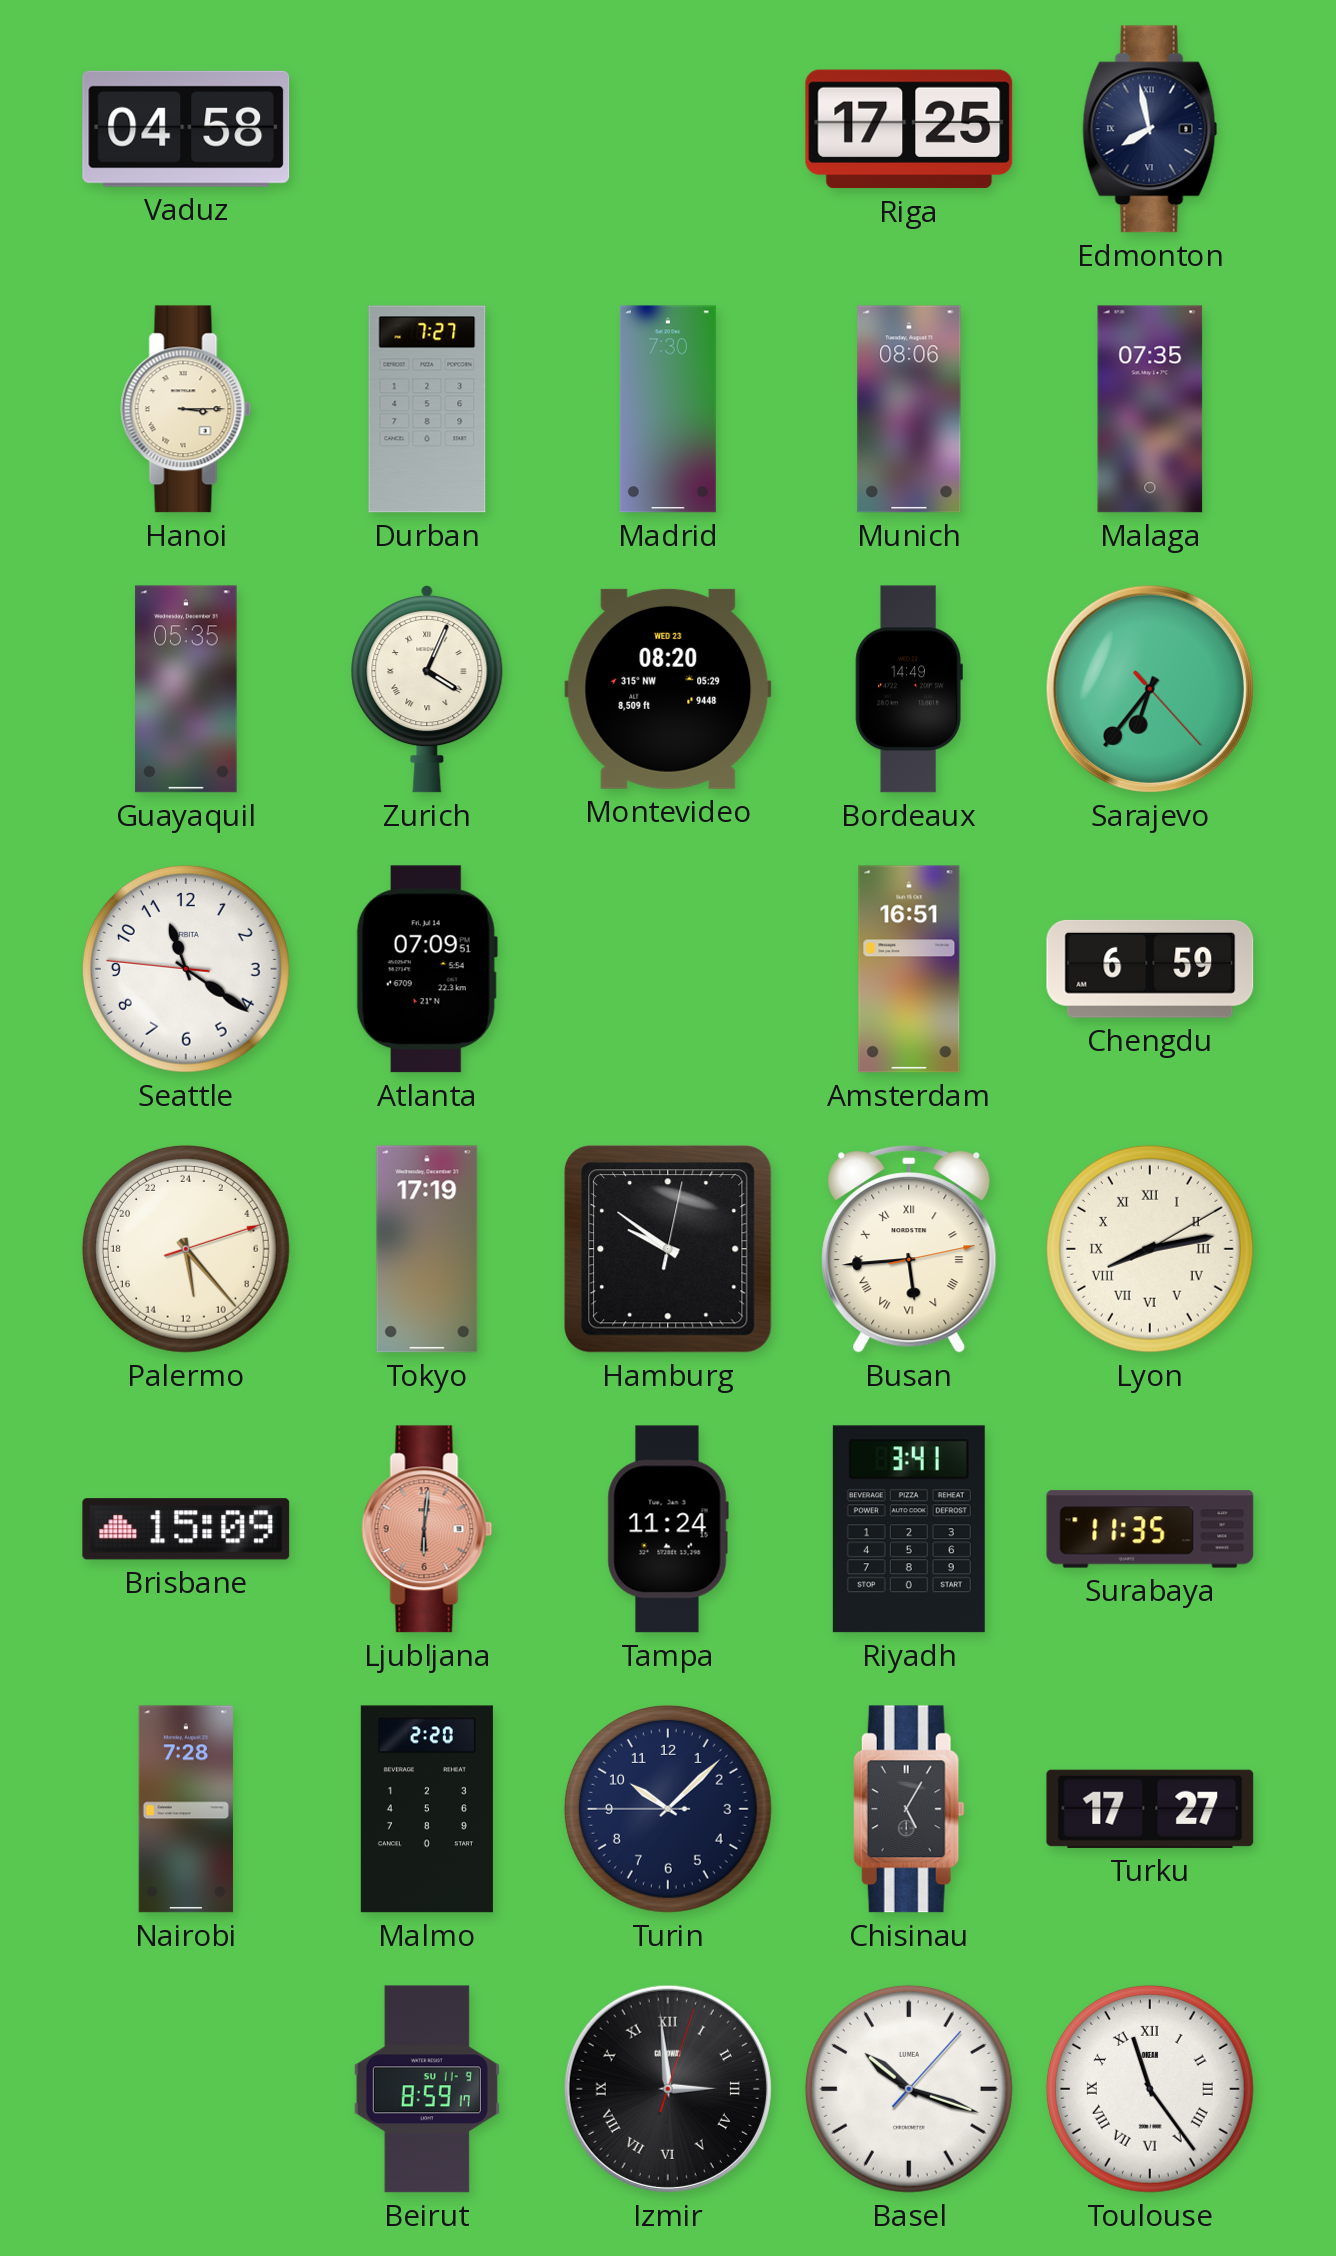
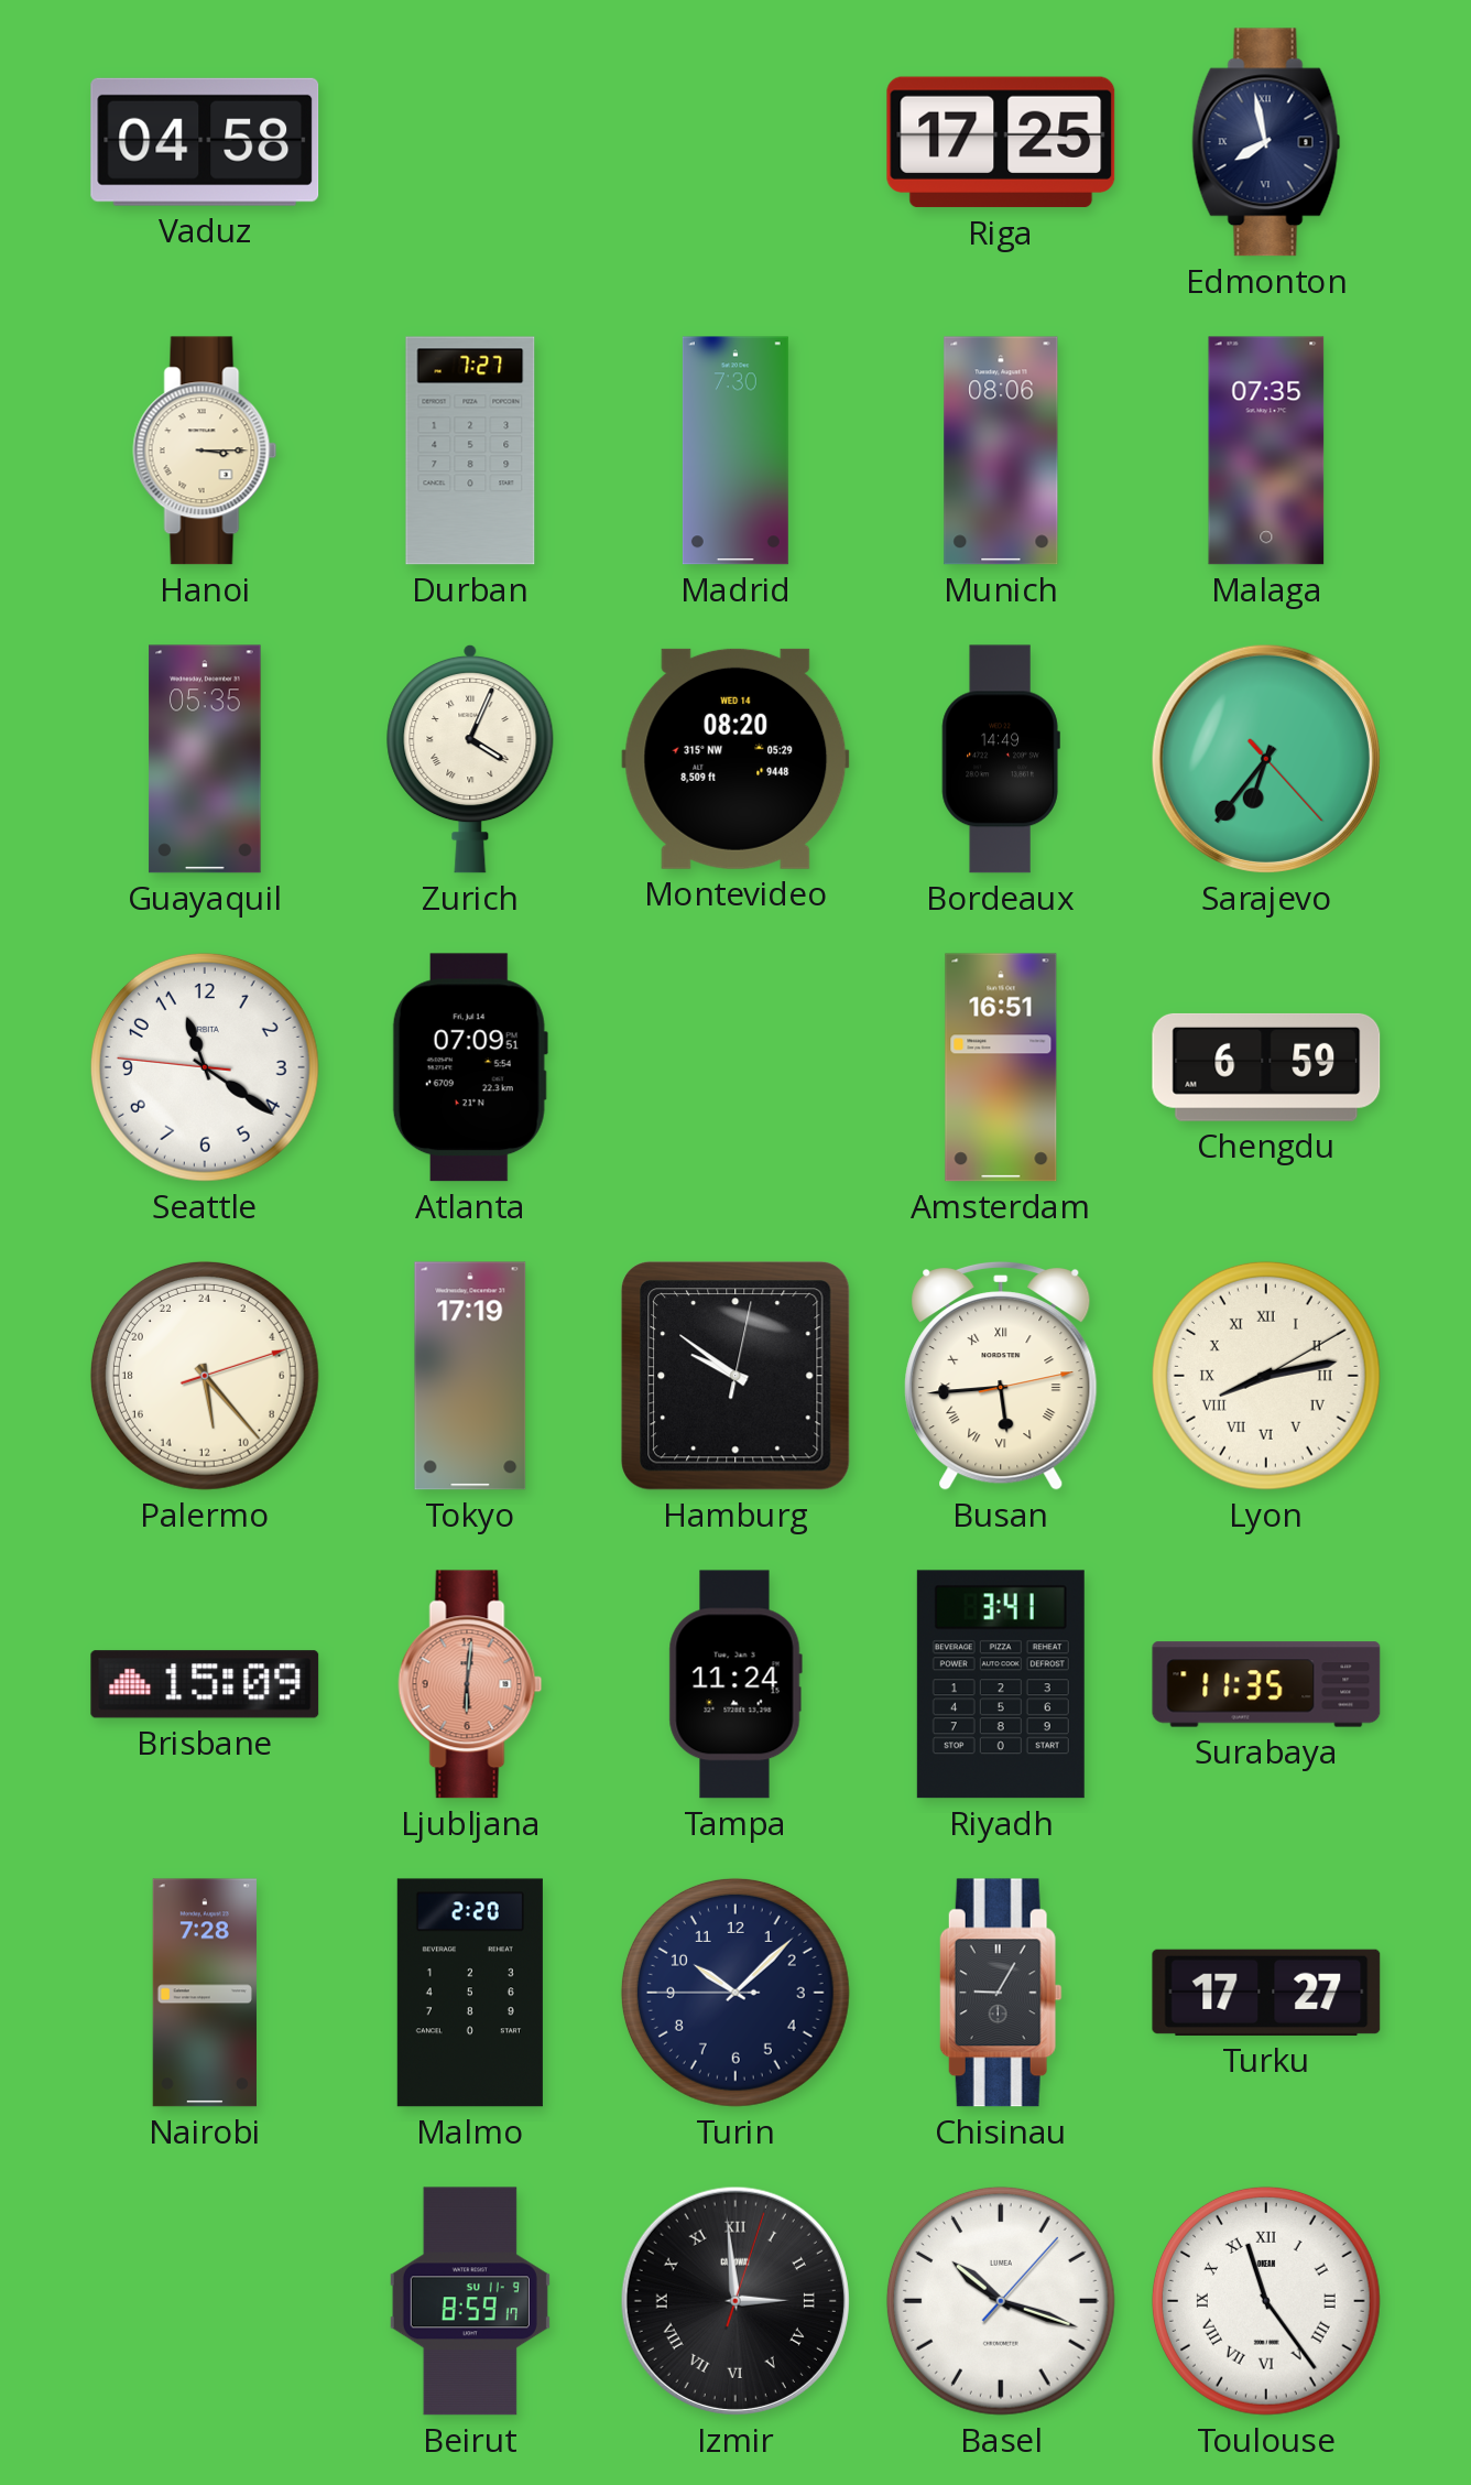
Montevideo date: WED 23 -> WED 14
Chisinau: 5:05 -> 9:05
